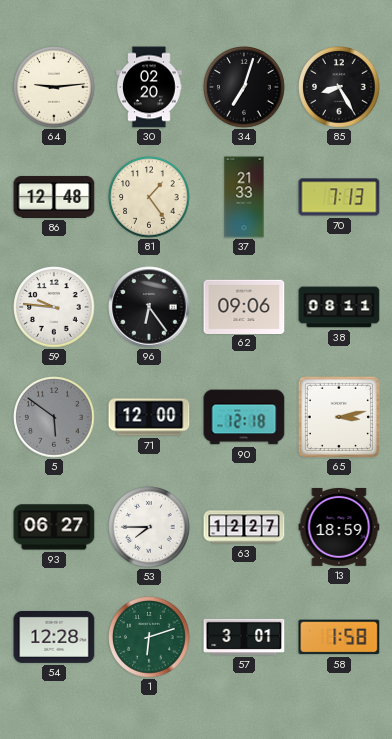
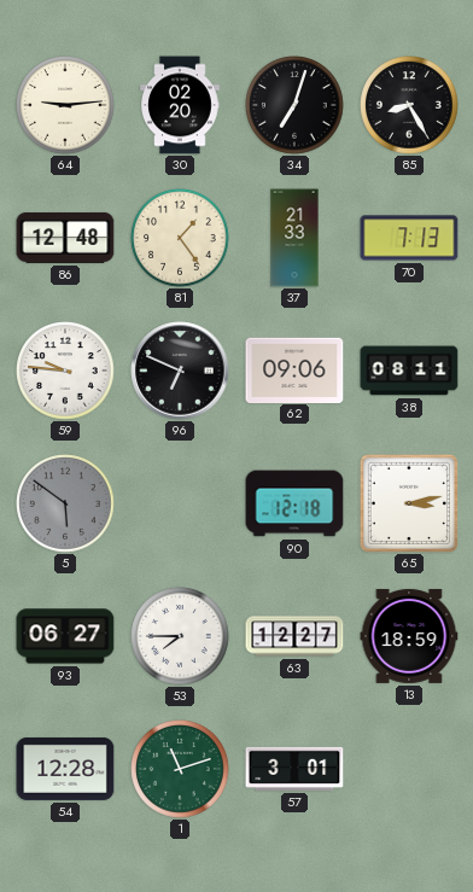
96: 6:24 -> 6:49
71: 12:00 -> none
1: 6:12 -> 11:12
58: 1:58 -> none
